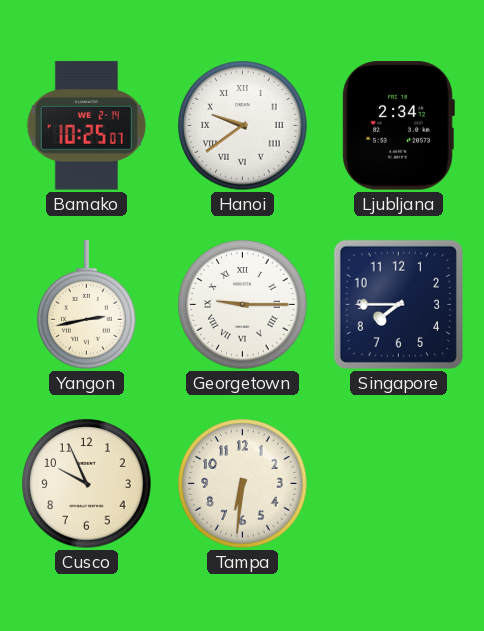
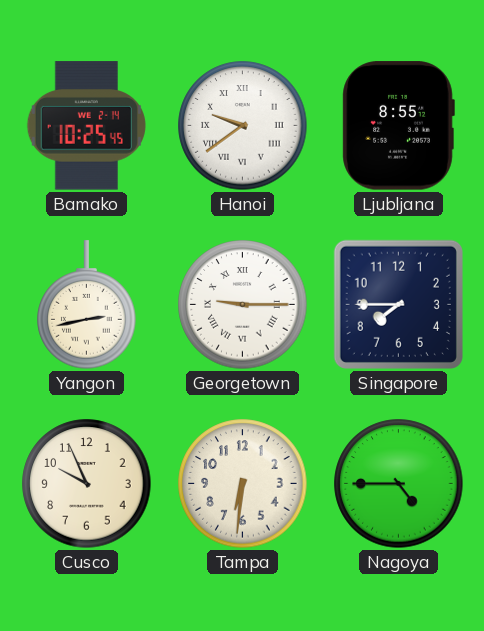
Bamako: 10:25:07 -> 10:25:45
Ljubljana: 2:34 -> 8:55
Nagoya: none -> 4:45
